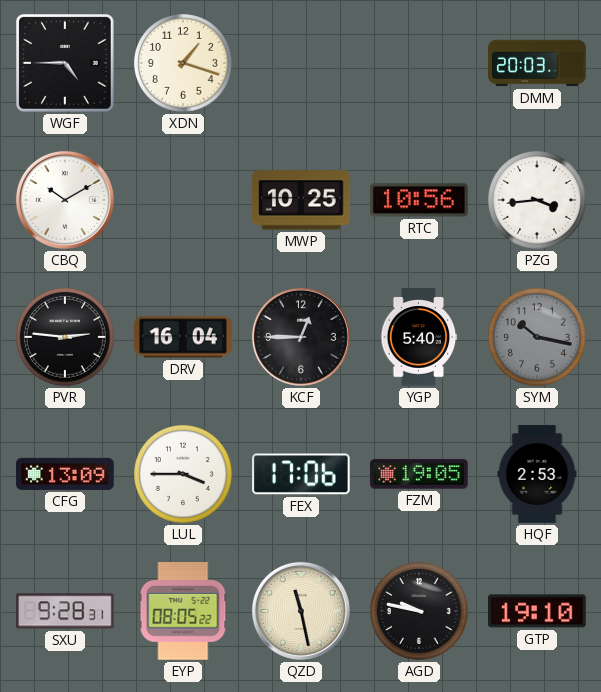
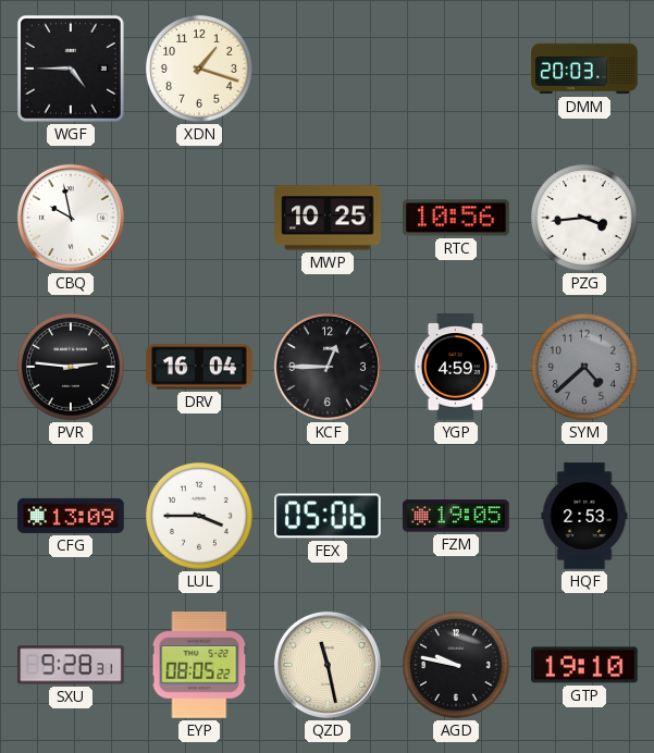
CBQ: 10:10 -> 9:58
YGP: 5:40 -> 4:59
SYM: 10:17 -> 4:38
FEX: 17:06 -> 05:06
